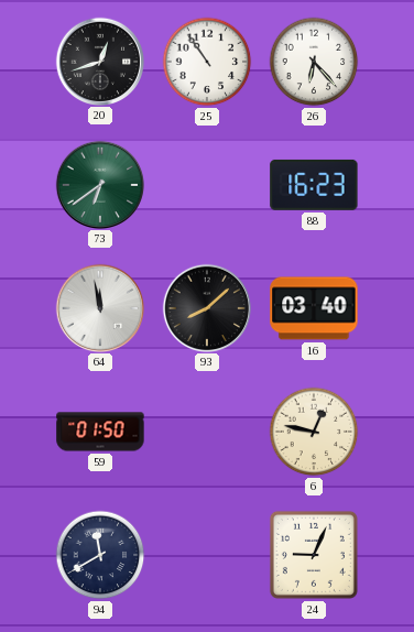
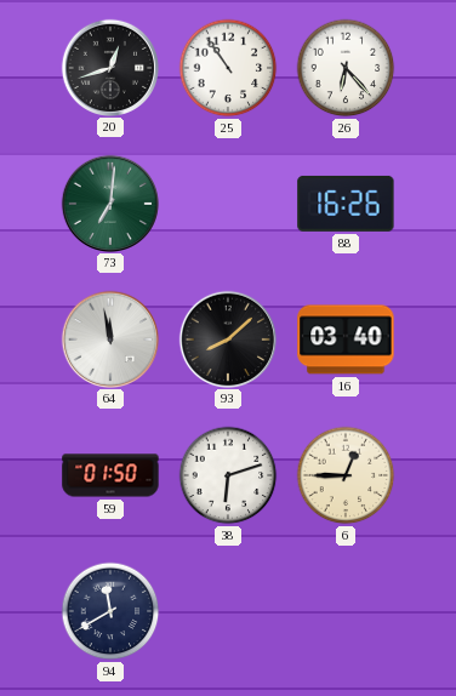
73: 6:39 -> 7:01
88: 16:23 -> 16:26
38: none -> 6:12
6: 12:47 -> 12:45
24: 9:04 -> none
